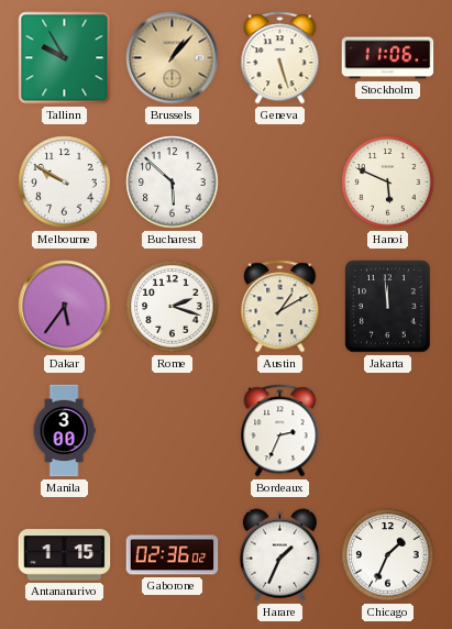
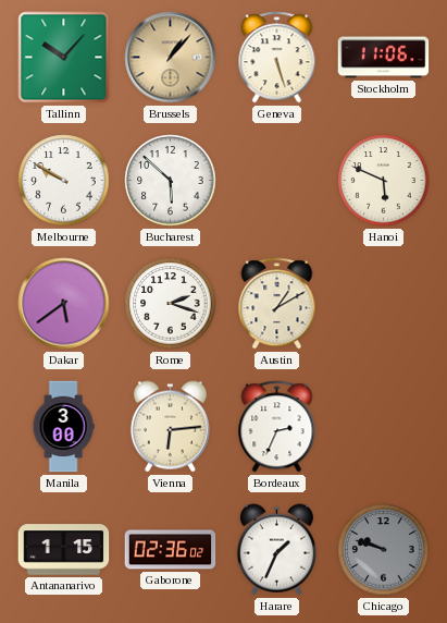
Tallinn: 9:55 -> 10:07
Dakar: 5:36 -> 5:39
Jakarta: 11:59 -> none
Vienna: none -> 6:14
Chicago: 1:34 -> 9:48
Chicago dial: white -> grey
